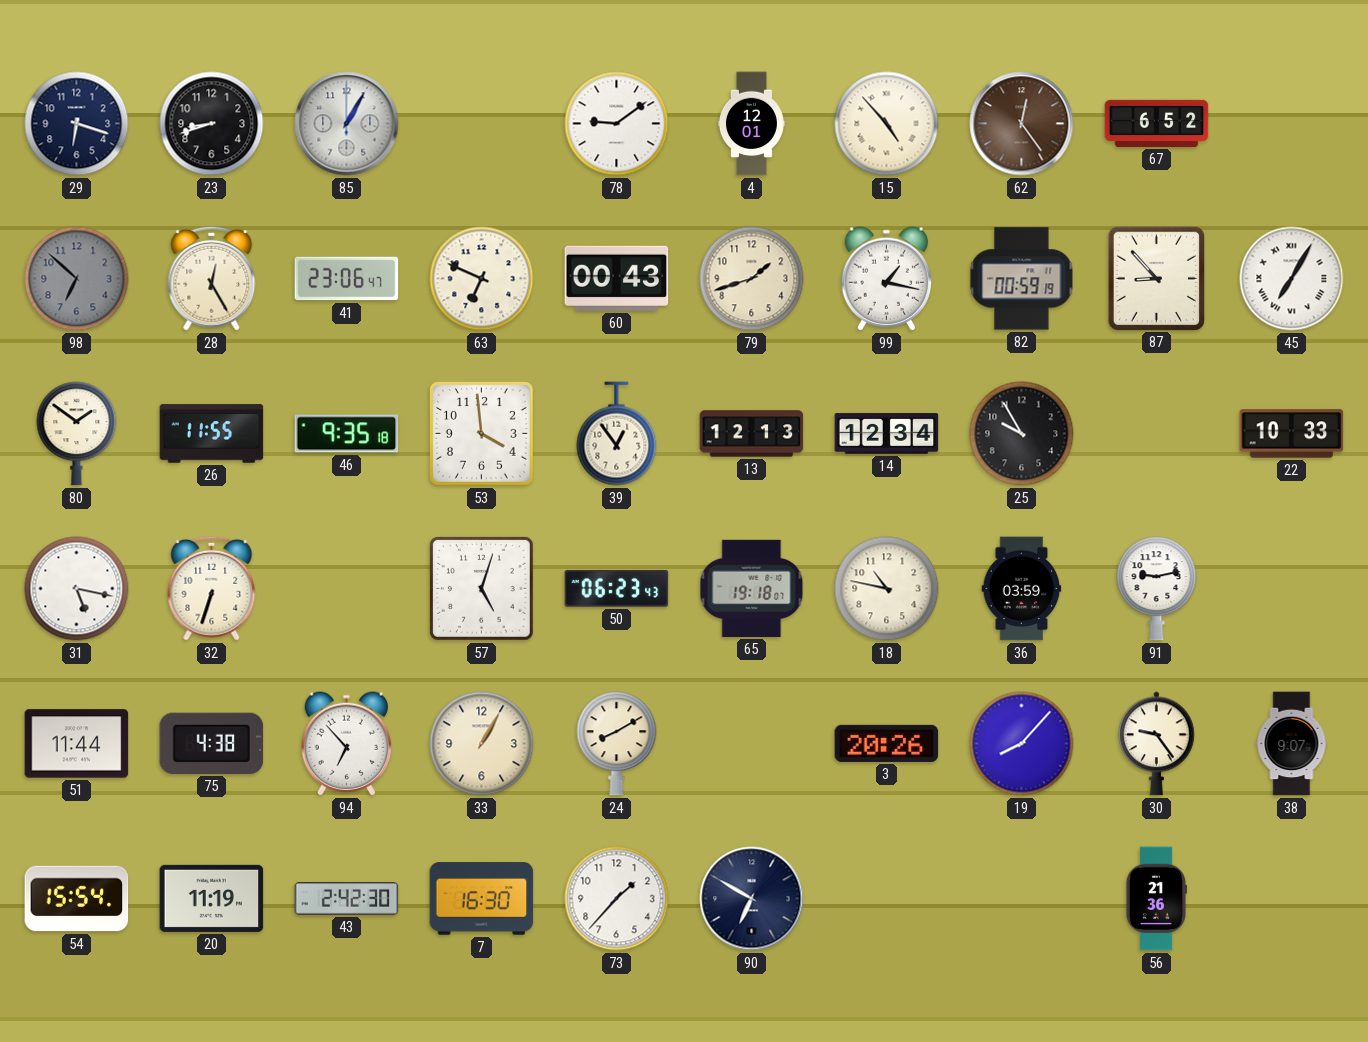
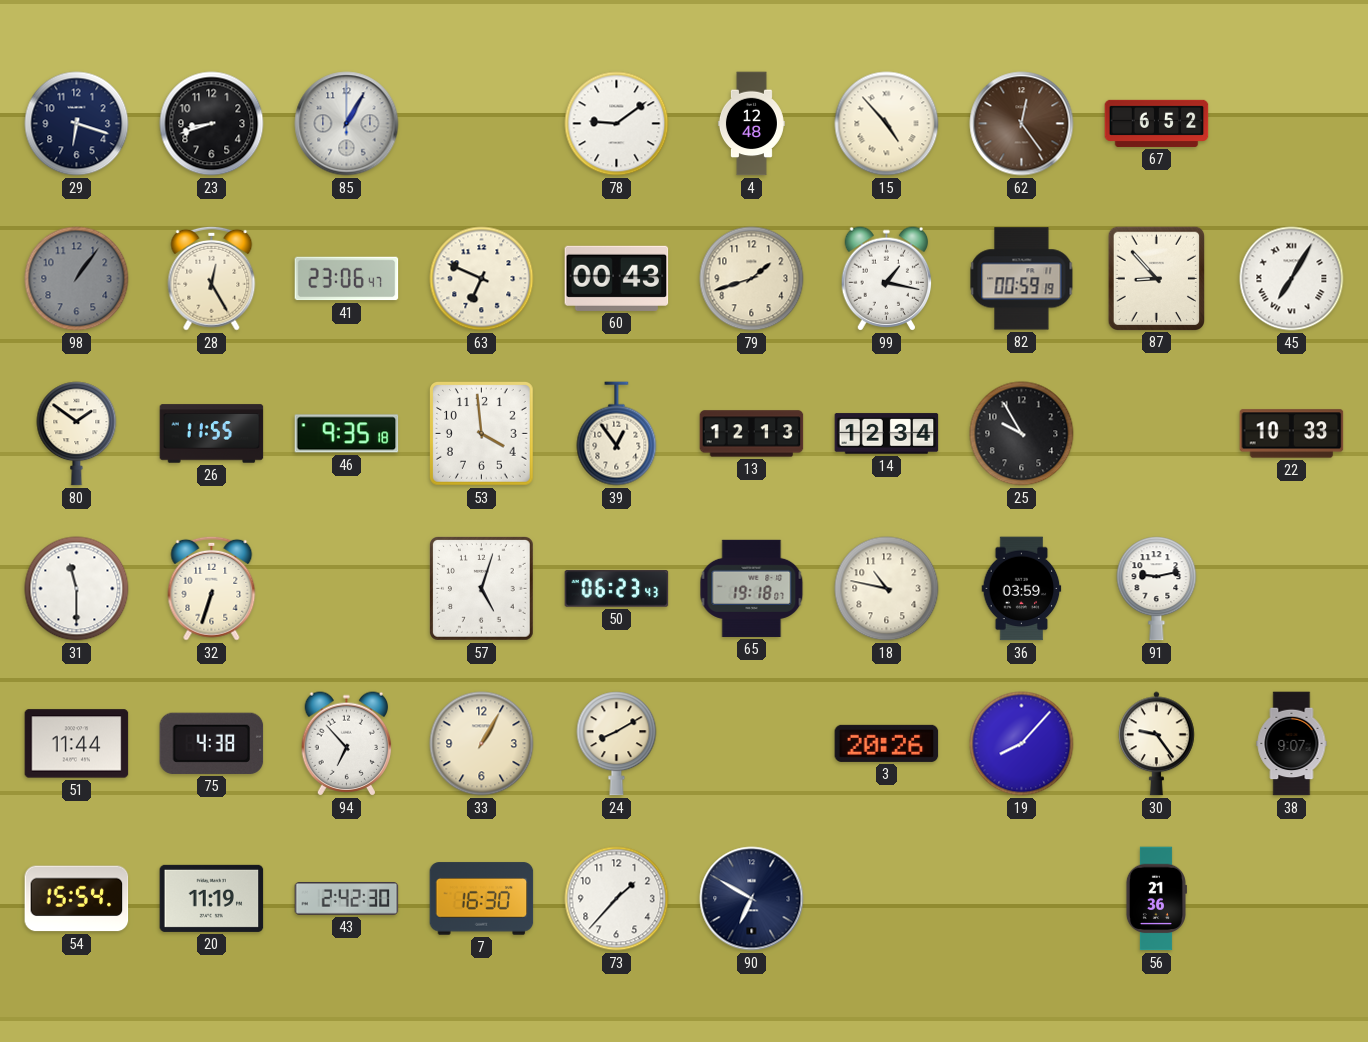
4: 12:01 -> 12:48
98: 6:52 -> 1:06
31: 5:17 -> 11:30
